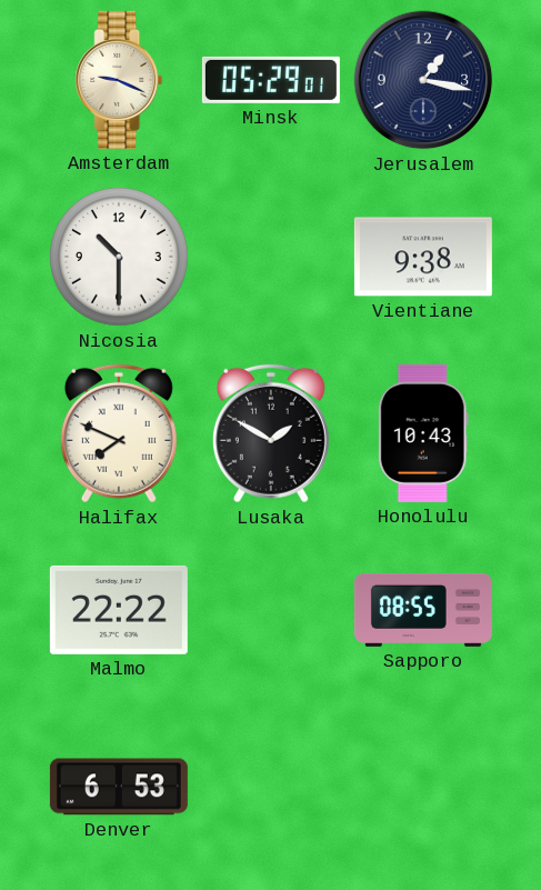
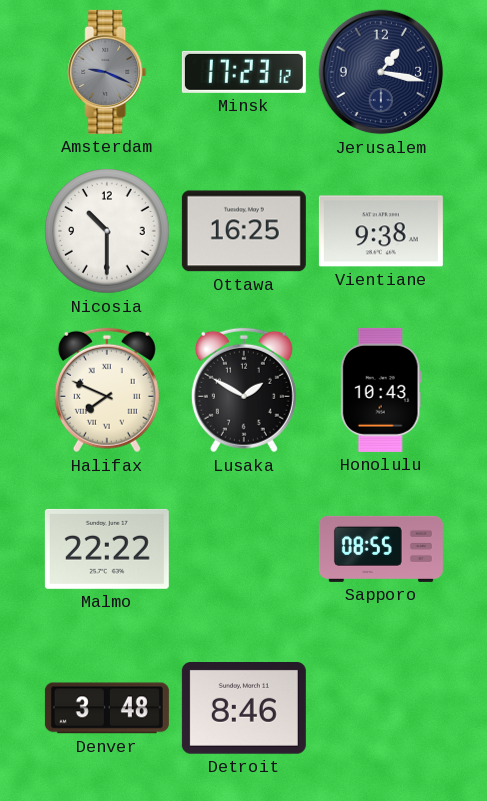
Amsterdam dial: cream -> grey
Minsk: 05:29 -> 17:23
Ottawa: none -> 16:25
Denver: 6:53 -> 3:48
Detroit: none -> 8:46
